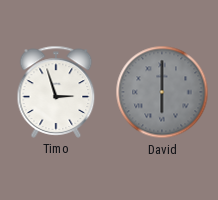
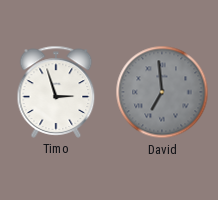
David: 6:00 -> 6:59
